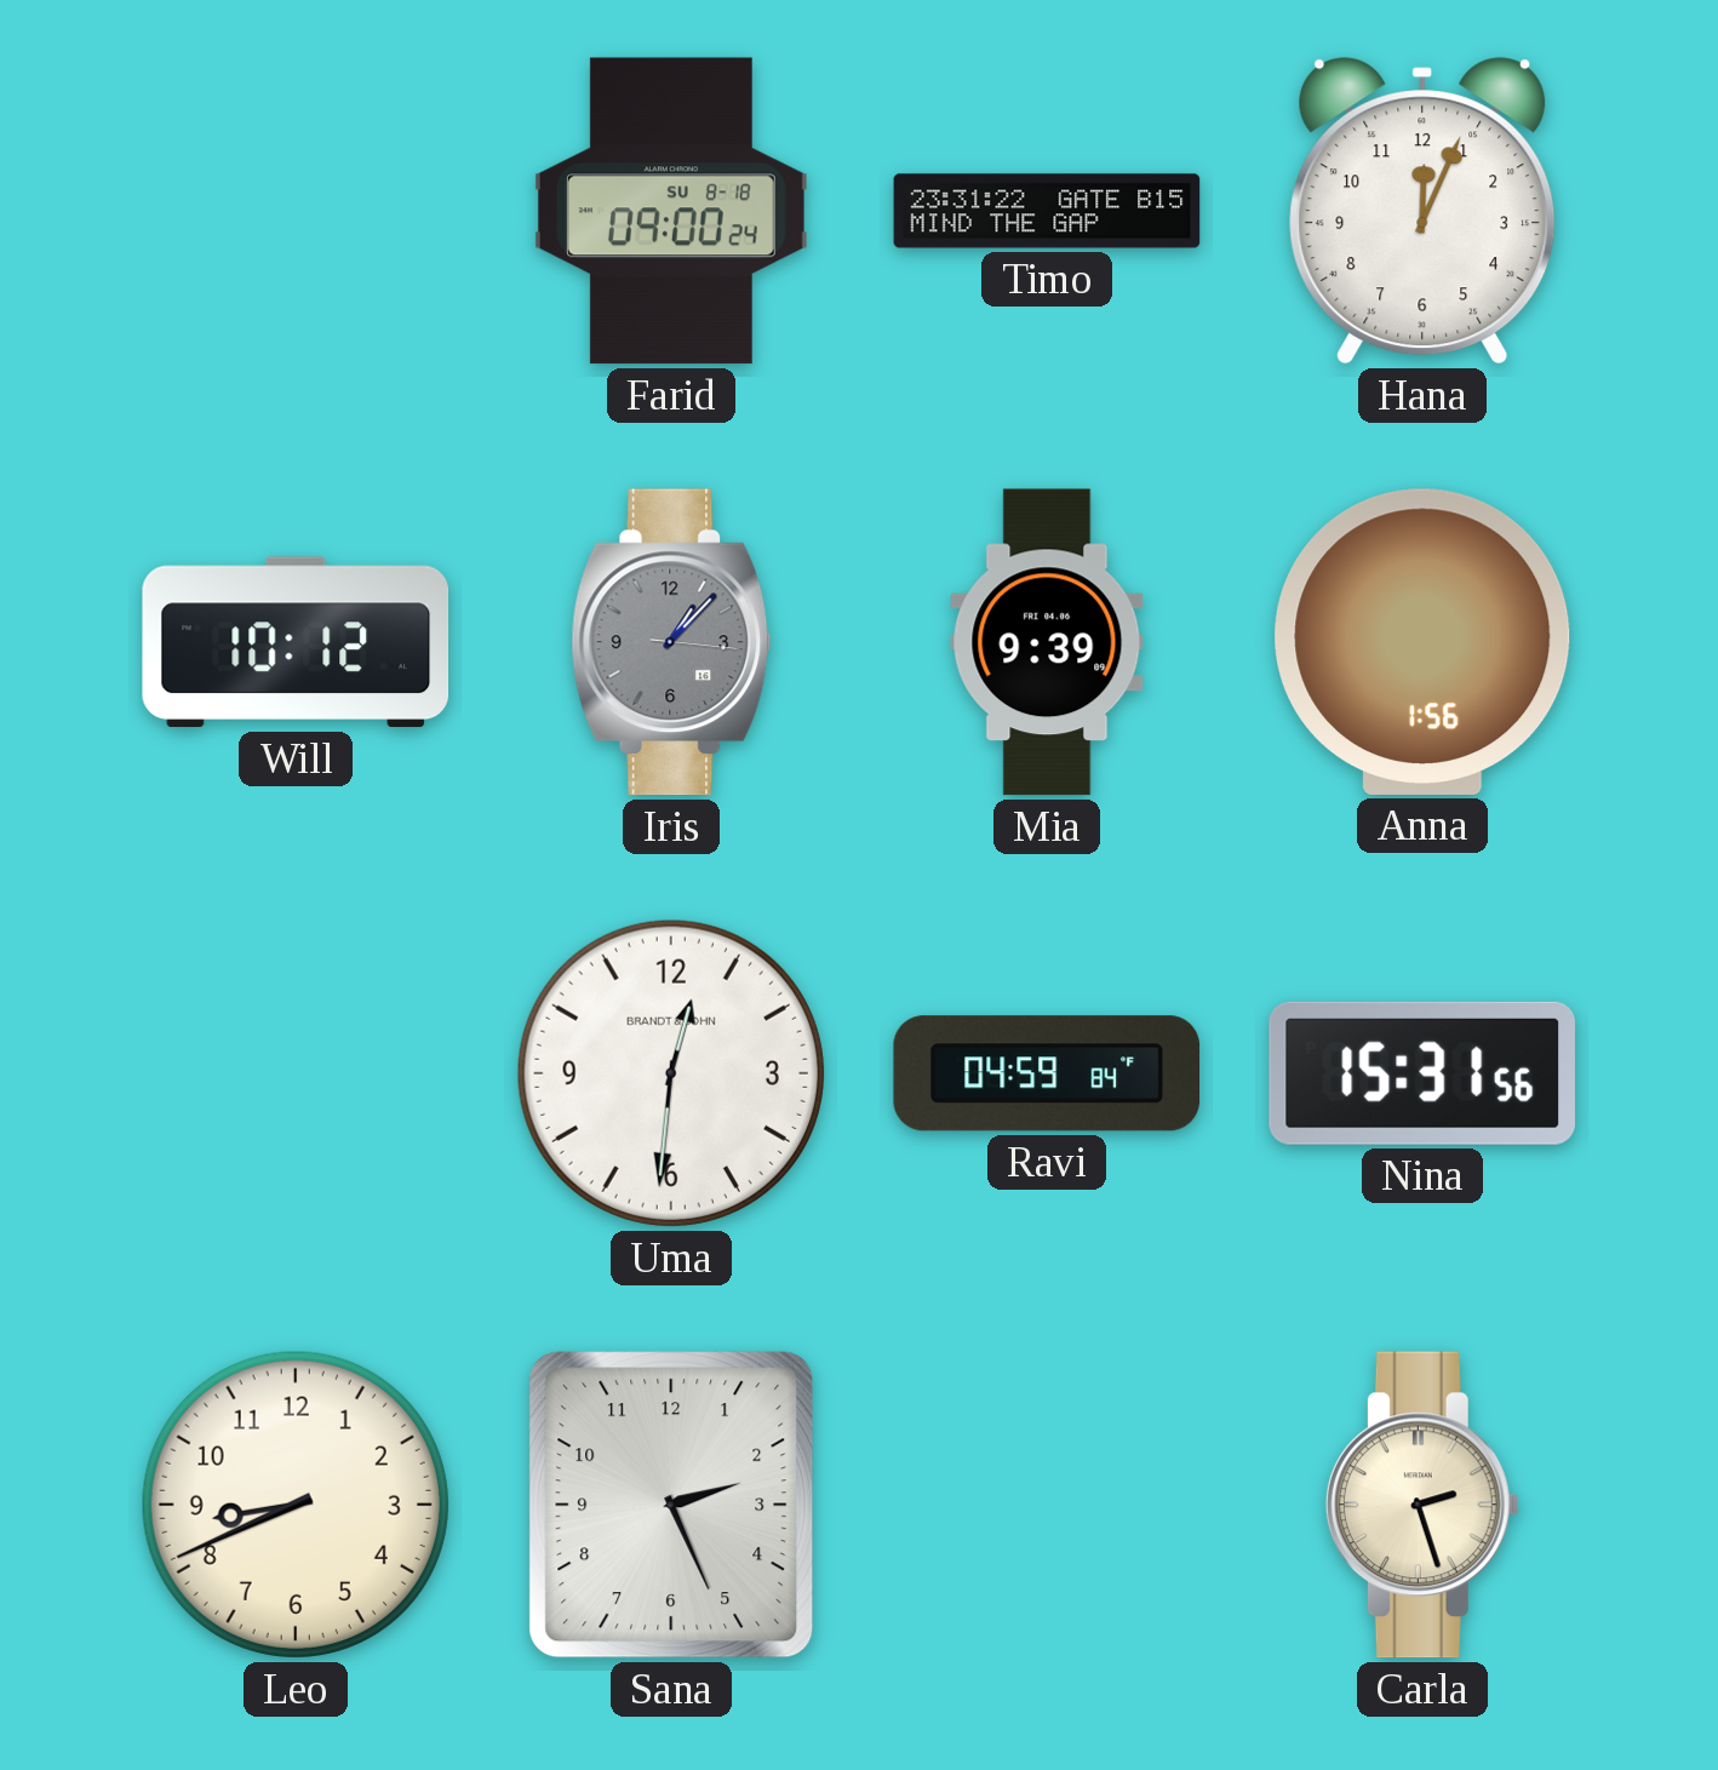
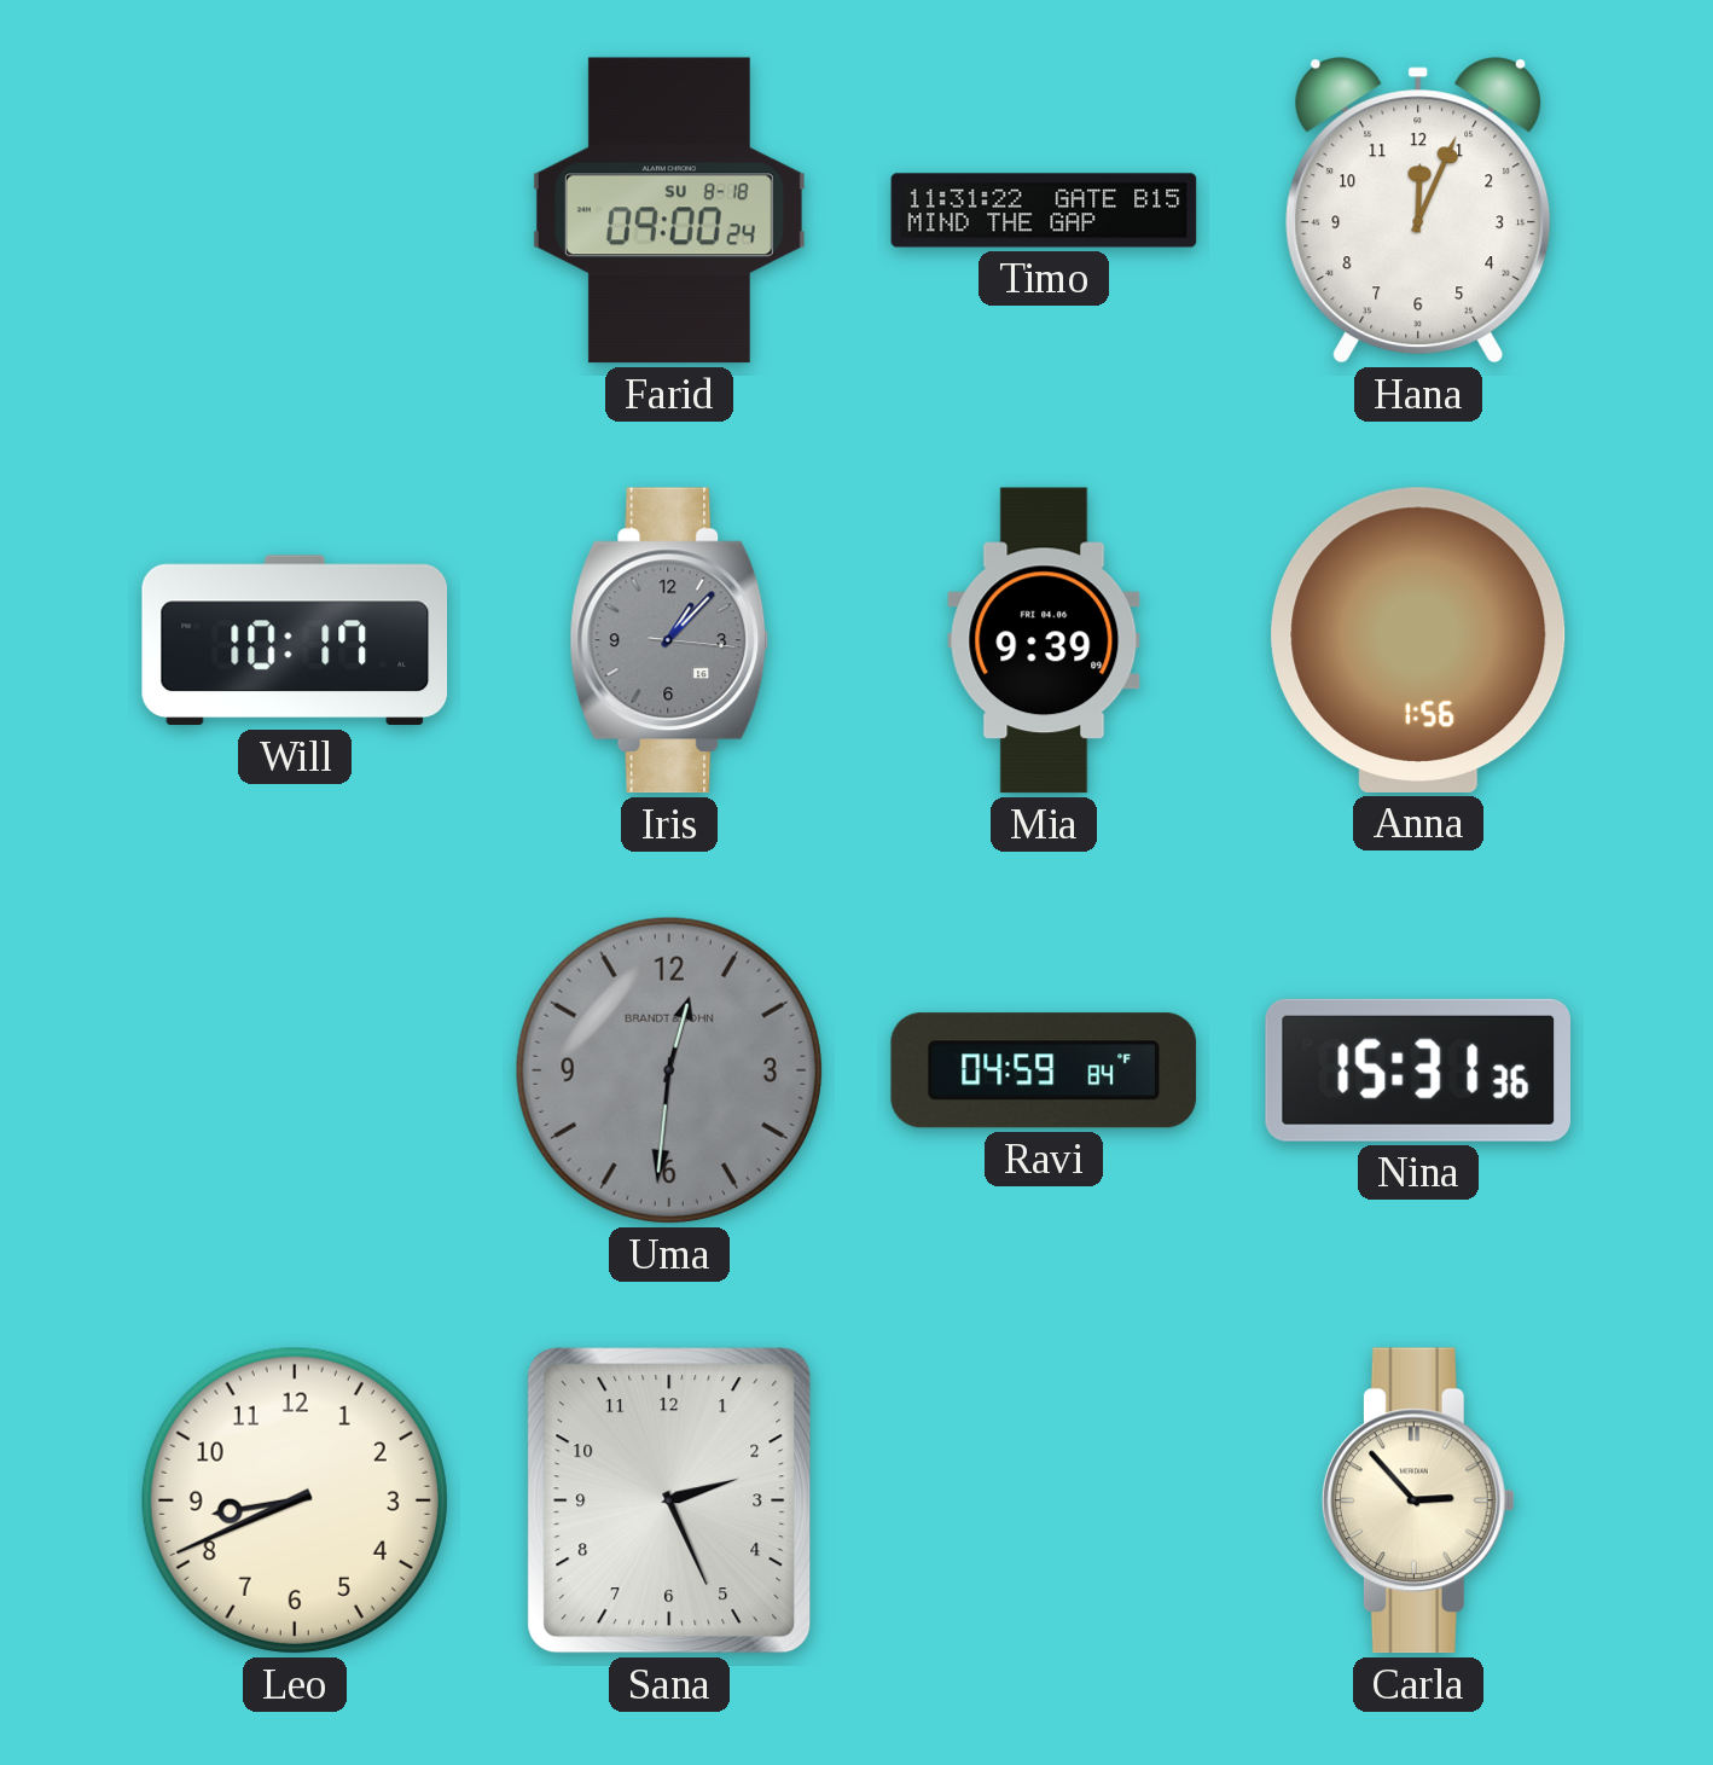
Timo: 23:31 -> 11:31
Will: 10:12 -> 10:17
Uma dial: white -> grey
Nina: 15:31:56 -> 15:31:36
Carla: 2:27 -> 2:53
